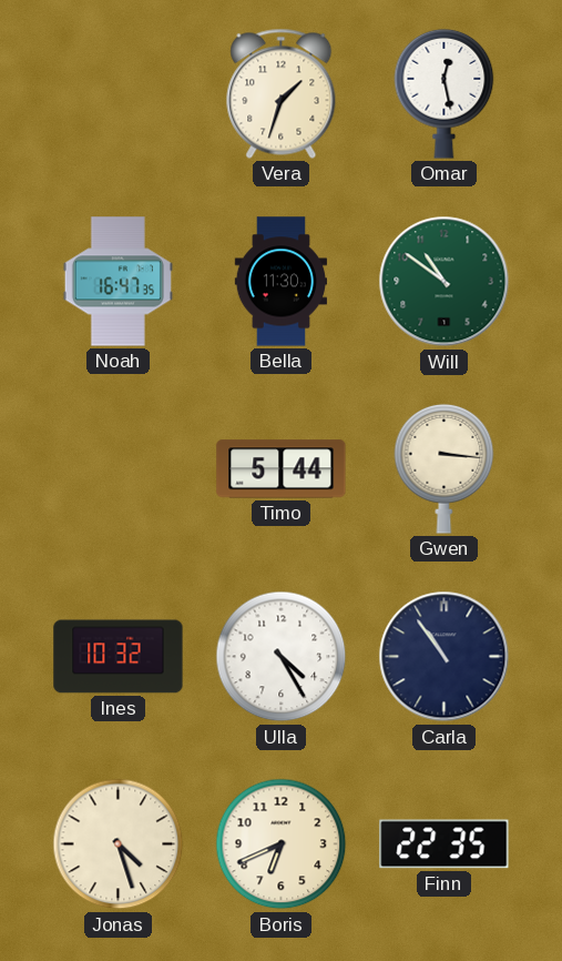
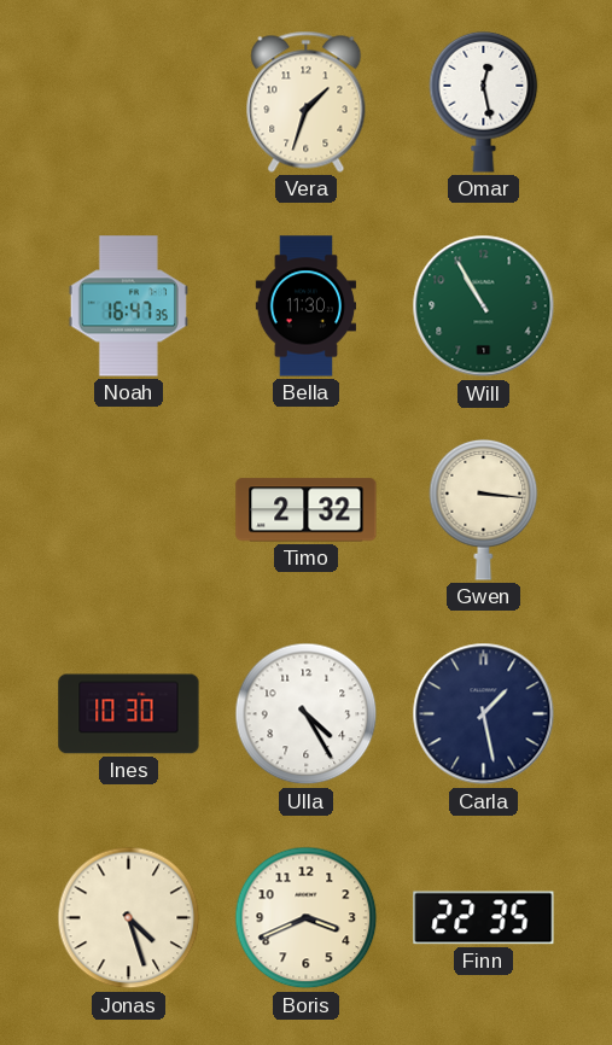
Will: 10:51 -> 10:55
Timo: 5:44 -> 2:32
Ines: 10:32 -> 10:30
Carla: 10:54 -> 1:28
Boris: 6:41 -> 3:41
